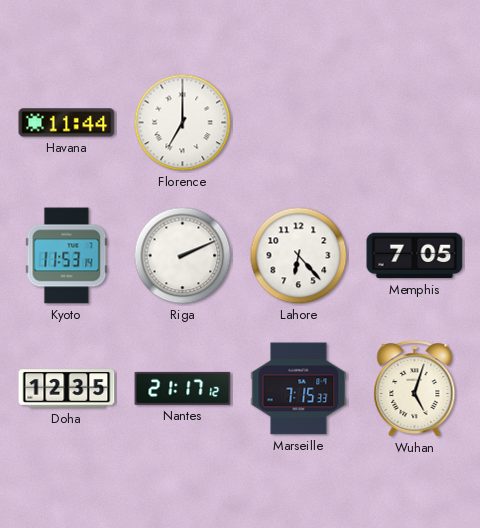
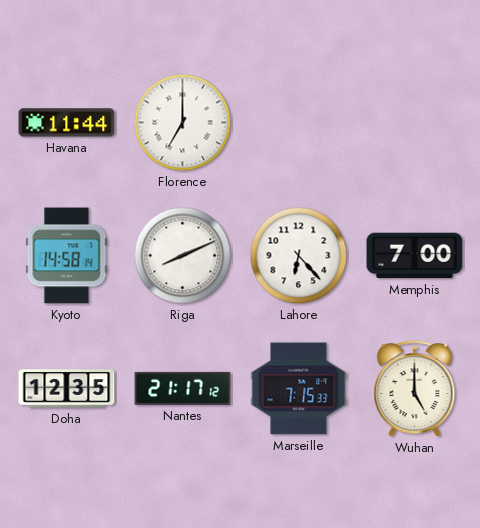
Kyoto: 11:53 -> 14:58
Riga: 2:11 -> 8:11
Memphis: 7:05 -> 7:00
Wuhan: 5:03 -> 5:00
